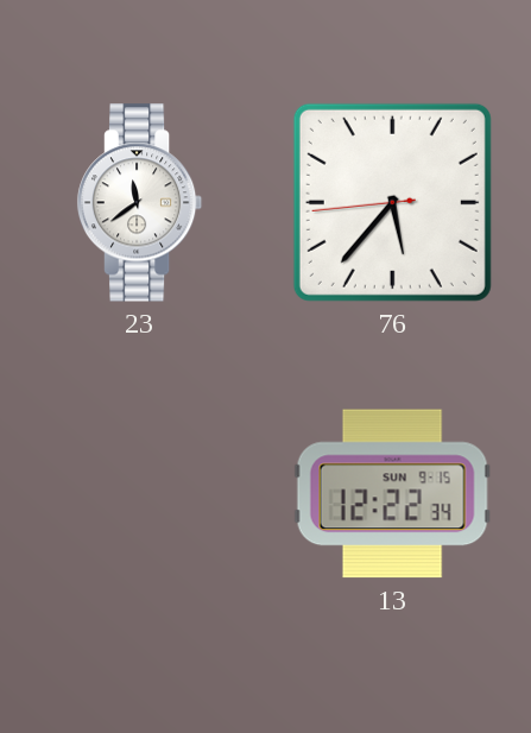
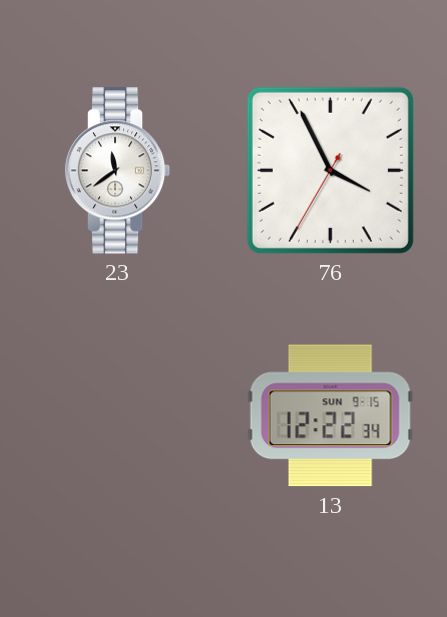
76: 5:36 -> 3:55
